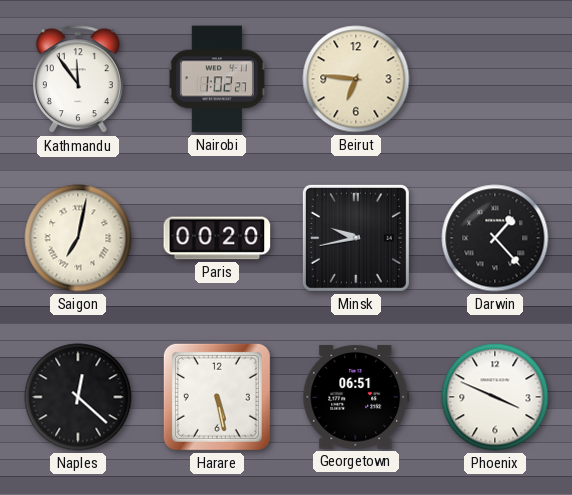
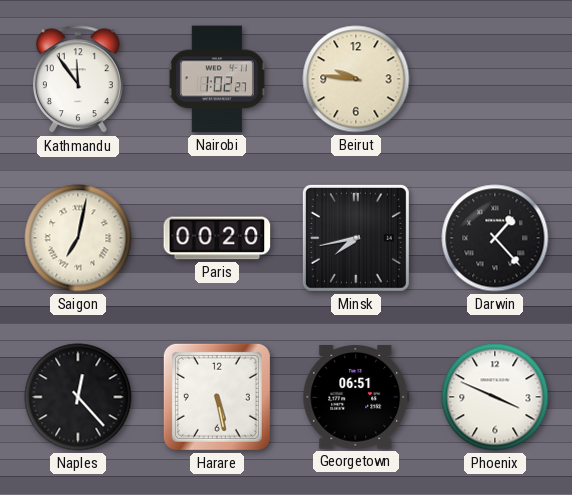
Beirut: 6:46 -> 9:46
Minsk: 9:43 -> 7:43
Naples: 12:22 -> 12:23
